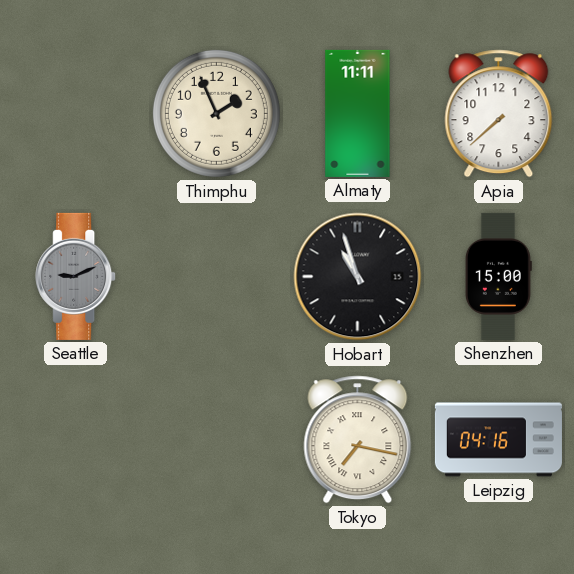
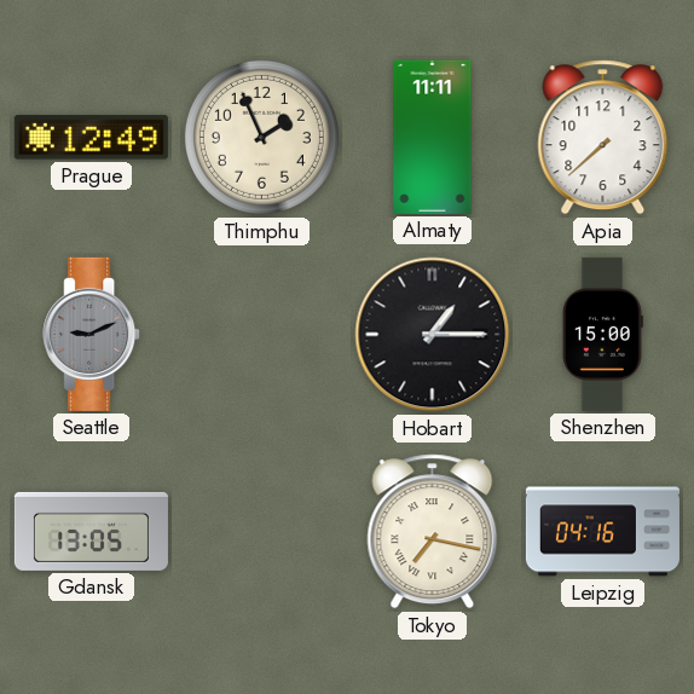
Prague: none -> 12:49
Hobart: 10:57 -> 1:15
Gdansk: none -> 13:05
